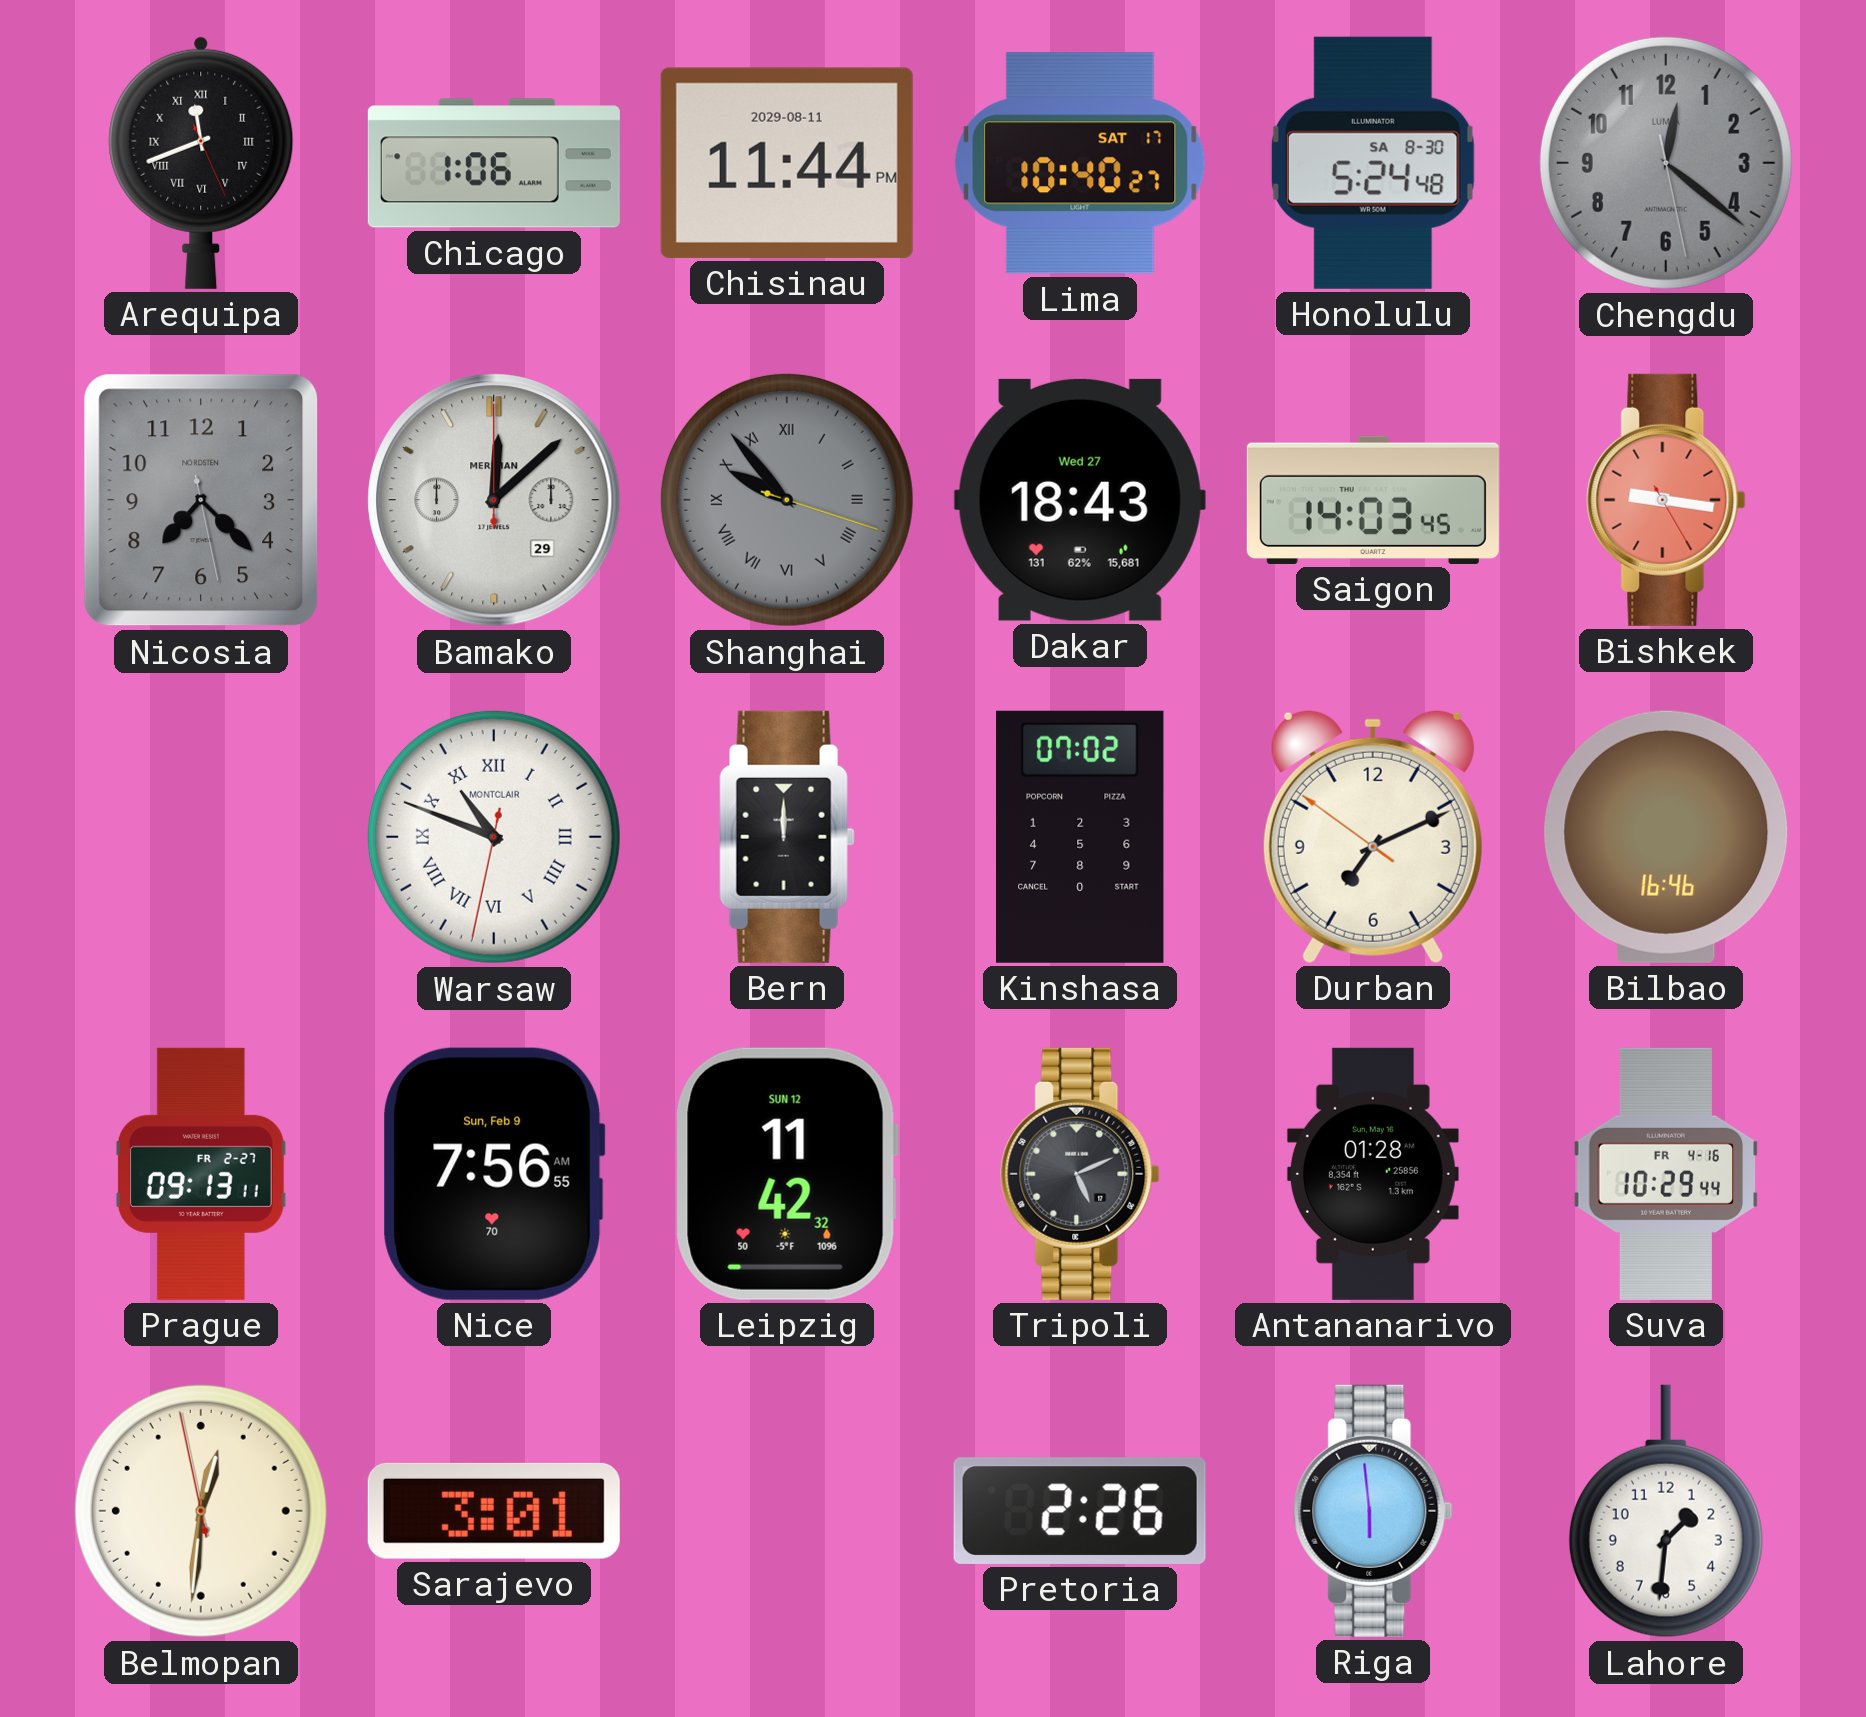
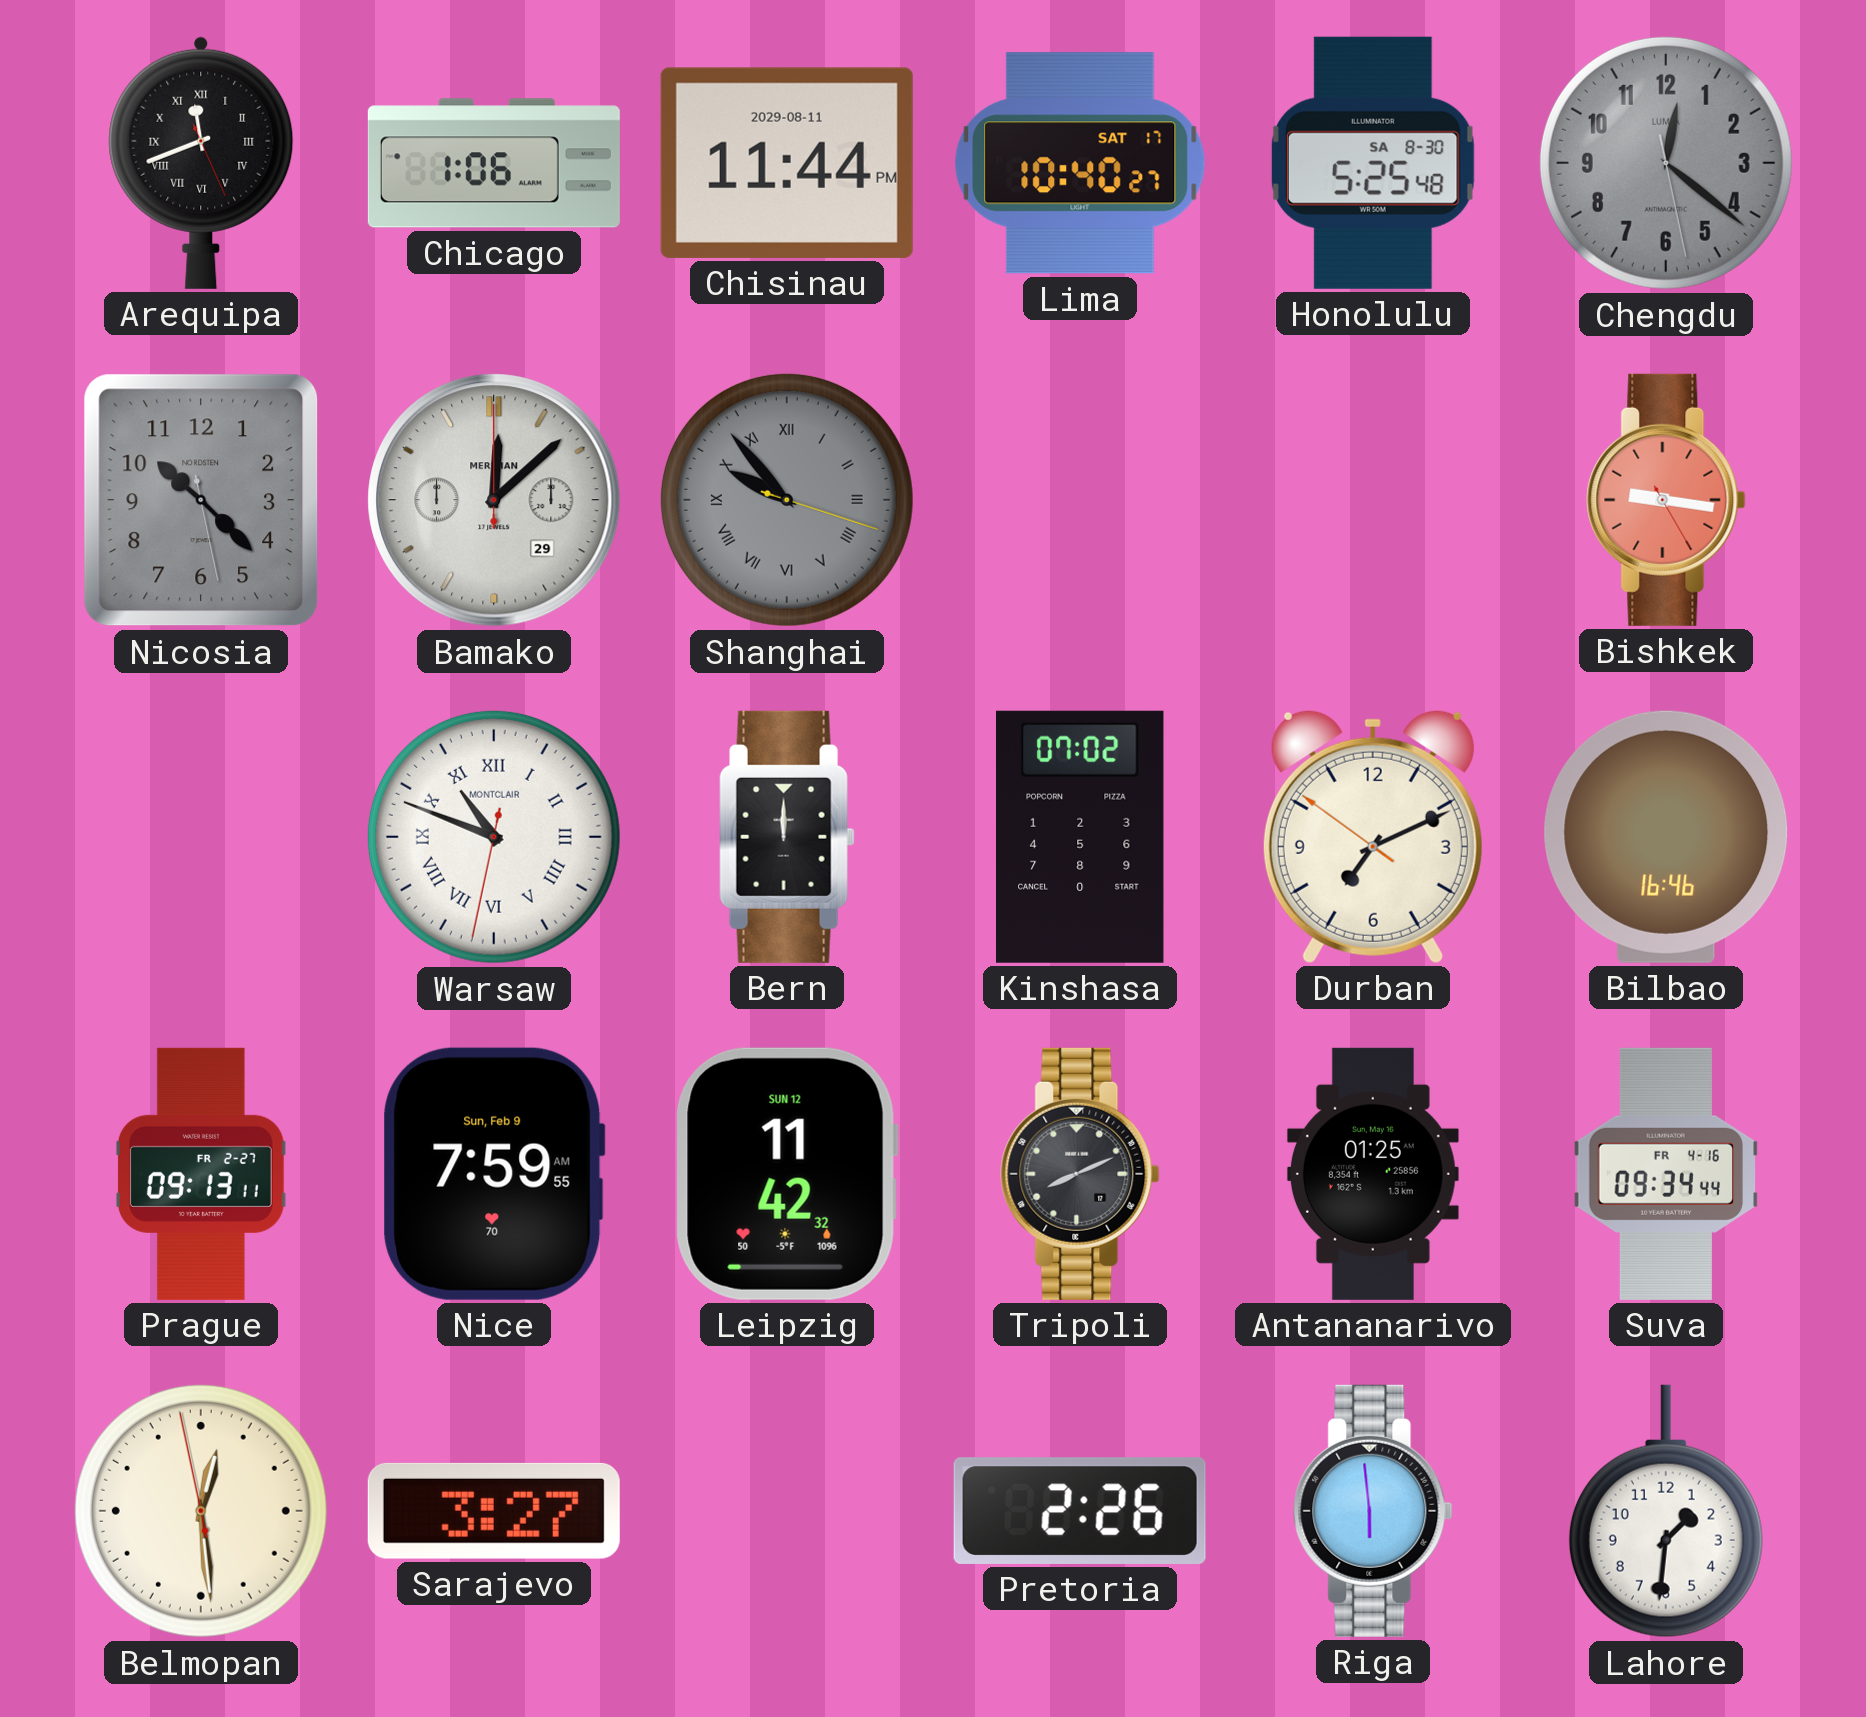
Honolulu: 5:24 -> 5:25
Nicosia: 7:22 -> 10:22
Dakar: 18:43 -> none
Saigon: 14:03 -> none
Nice: 7:56 -> 7:59
Tripoli: 5:11 -> 8:11
Antananarivo: 01:28 -> 01:25
Suva: 10:29 -> 09:34
Belmopan: 12:30 -> 12:28
Sarajevo: 3:01 -> 3:27
